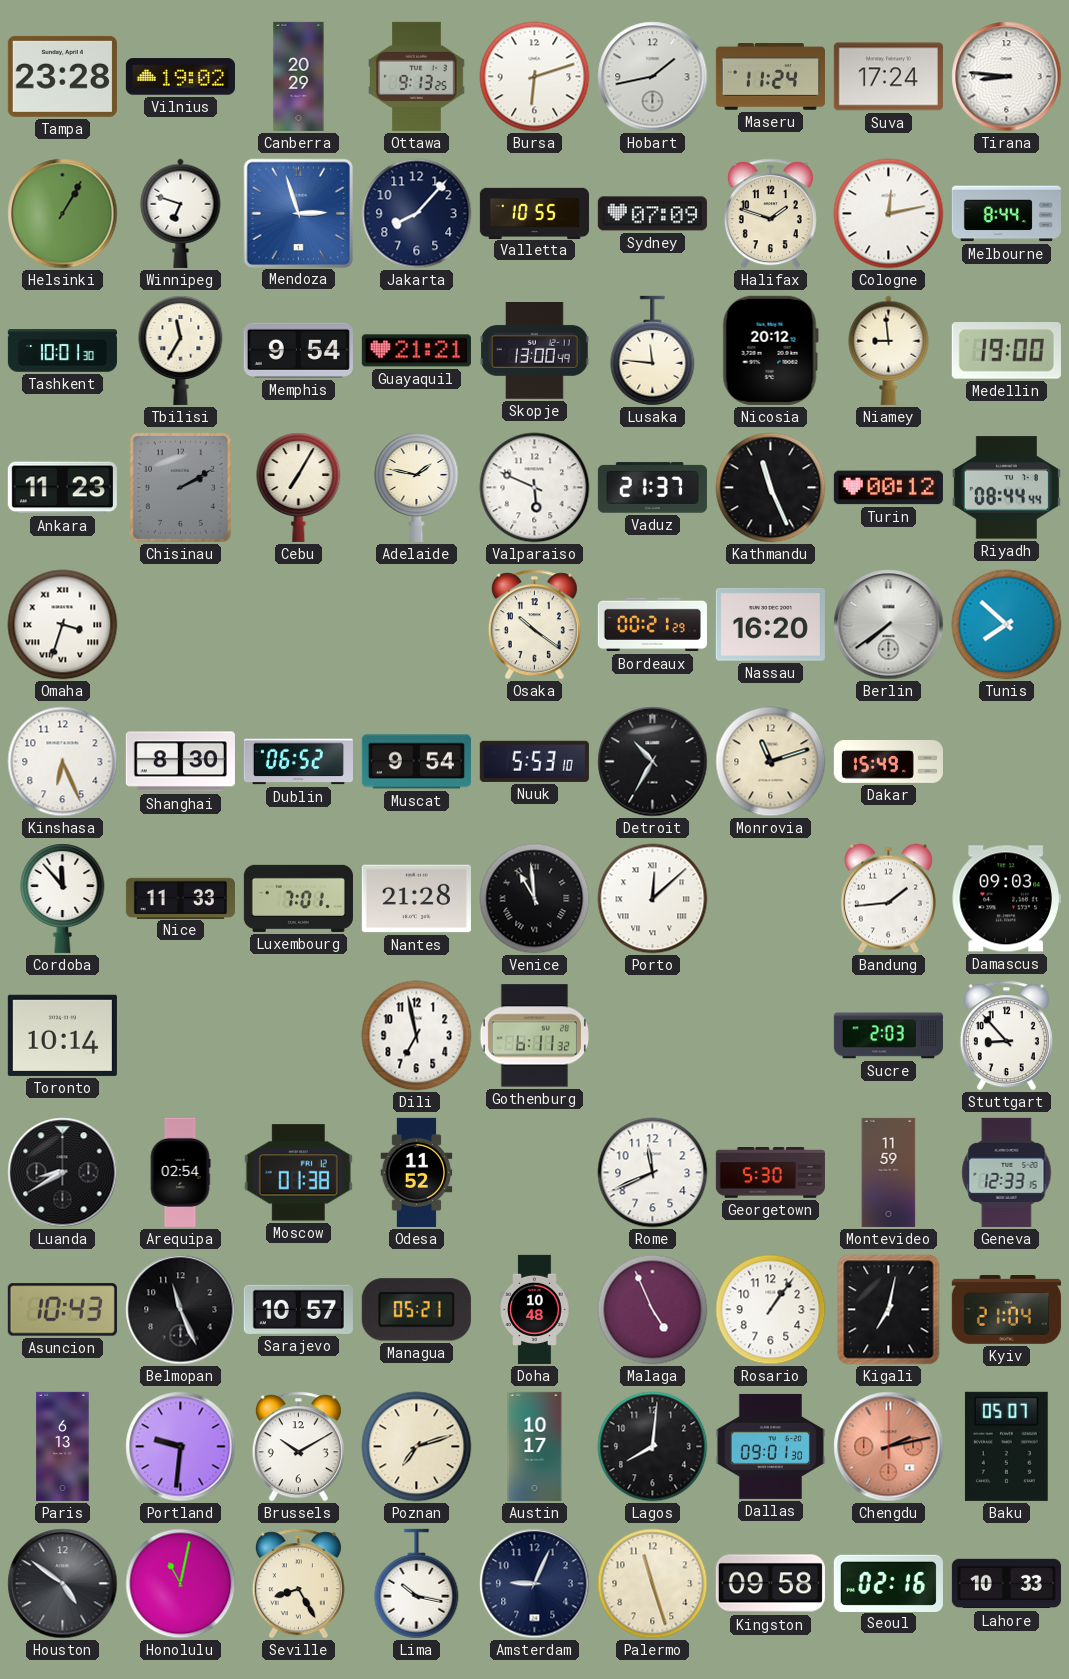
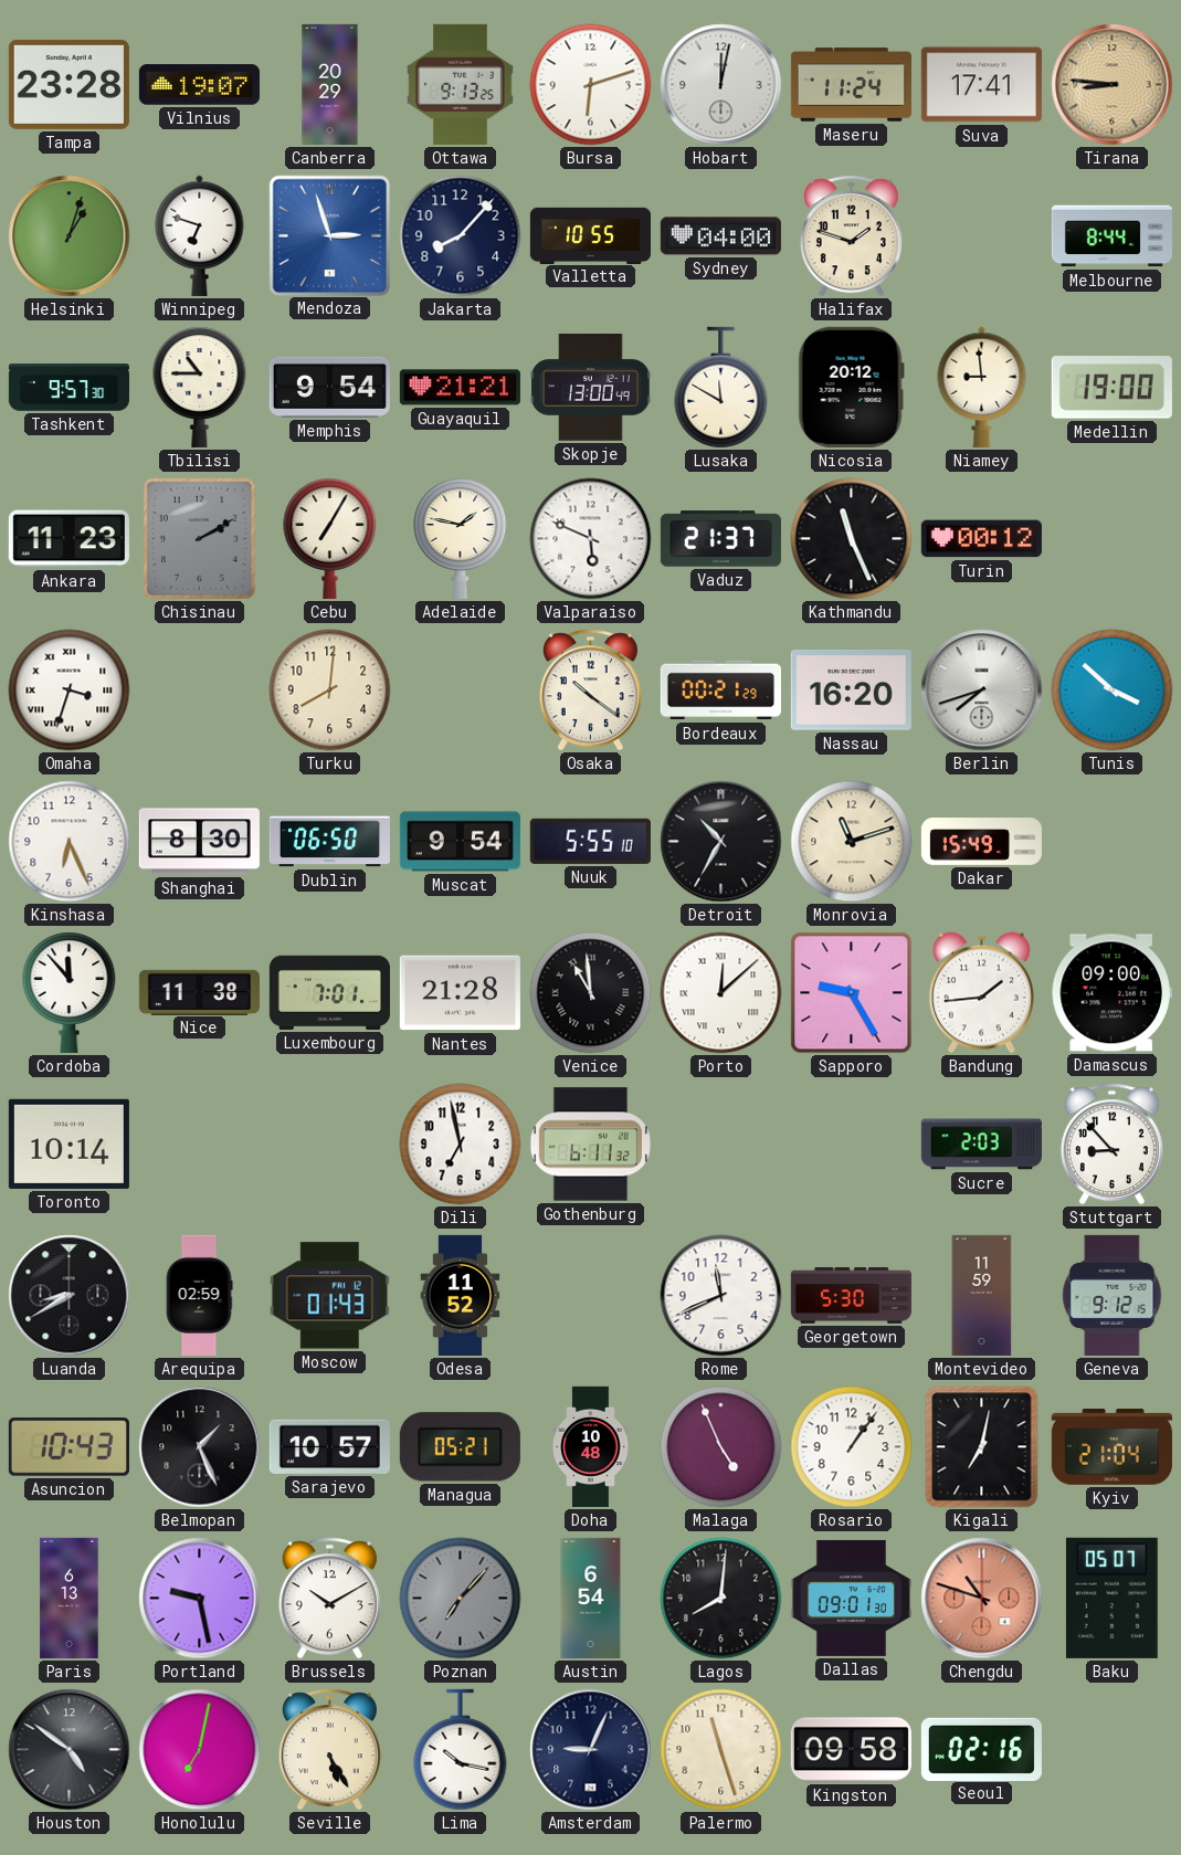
Vilnius: 19:02 -> 19:07
Hobart: 1:43 -> 12:02
Suva: 17:24 -> 17:41
Tirana dial: white -> champagne
Helsinki: 1:05 -> 1:03
Sydney: 07:09 -> 04:00
Cologne: 12:13 -> none
Tashkent: 10:01 -> 9:57
Tbilisi: 11:35 -> 10:45
Lusaka: 11:46 -> 11:50
Riyadh: 08:44 -> none
Turku: none -> 8:01
Berlin: 7:39 -> 7:42
Tunis: 7:52 -> 3:52
Dublin: 06:52 -> 06:50
Nuuk: 5:53 -> 5:55
Nice: 11:33 -> 11:38
Sapporo: none -> 9:25
Damascus: 09:03 -> 09:00
Arequipa: 02:54 -> 02:59
Moscow: 01:38 -> 01:43
Geneva: 12:33 -> 9:12
Belmopan: 11:26 -> 1:26
Portland: 9:31 -> 9:28
Poznan: 7:12 -> 7:07
Poznan dial: cream -> grey
Austin: 10:17 -> 6:54
Chengdu: 2:13 -> 10:48
Honolulu: 11:02 -> 7:02
Seville: 8:25 -> 5:25
Lahore: 10:33 -> none
